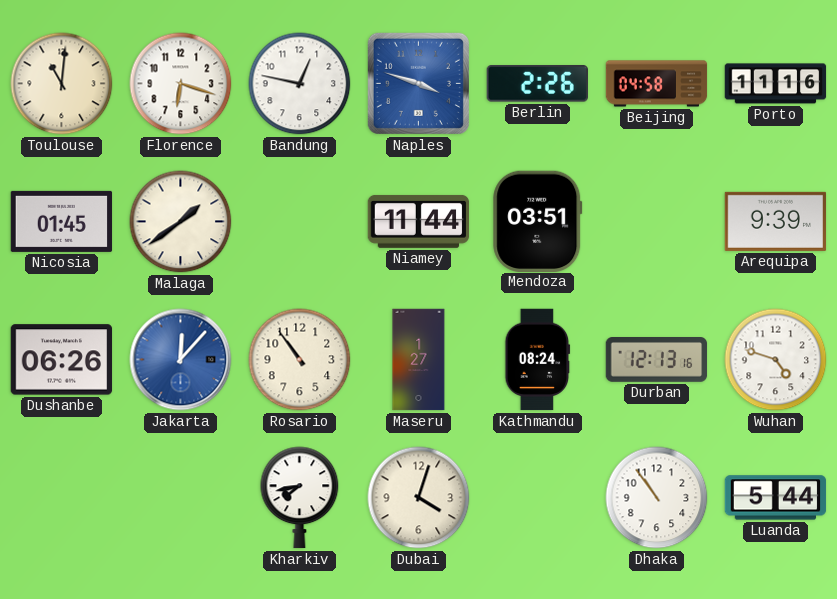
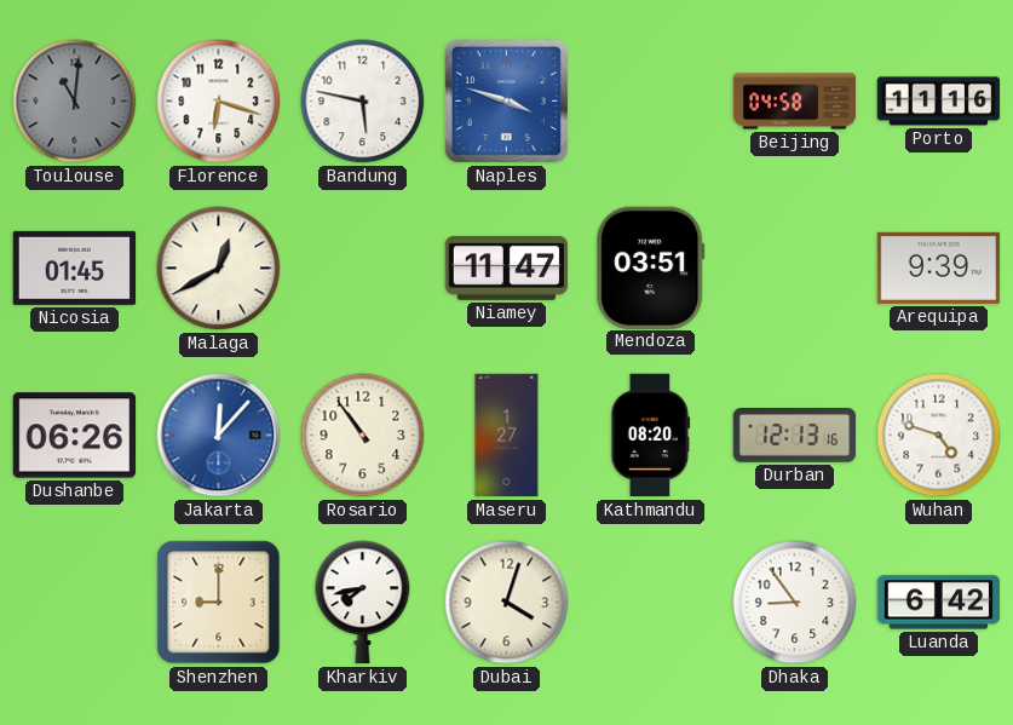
Toulouse dial: cream -> grey
Bandung: 12:47 -> 5:47
Berlin: 2:26 -> none
Malaga: 1:39 -> 12:40
Niamey: 11:44 -> 11:47
Kathmandu: 08:24 -> 08:20
Shenzhen: none -> 9:00
Dhaka: 10:54 -> 8:54
Luanda: 5:44 -> 6:42
